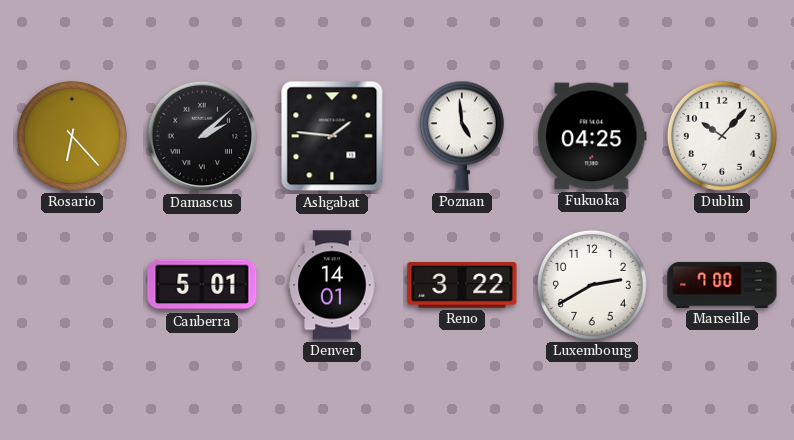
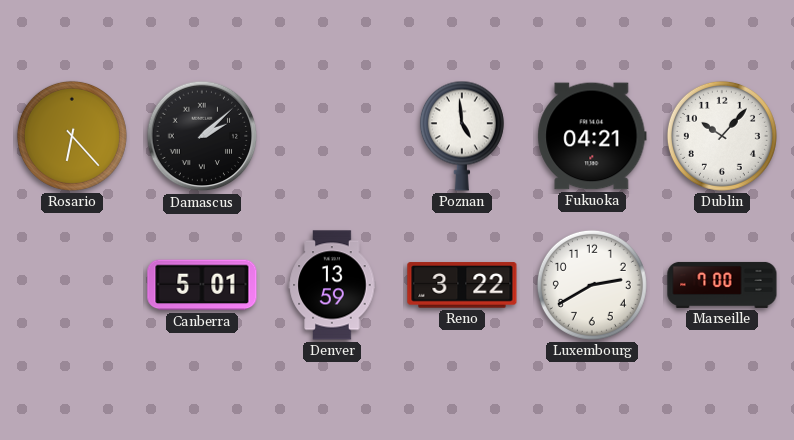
Ashgabat: 1:46 -> none
Fukuoka: 04:25 -> 04:21
Denver: 14:01 -> 13:59
